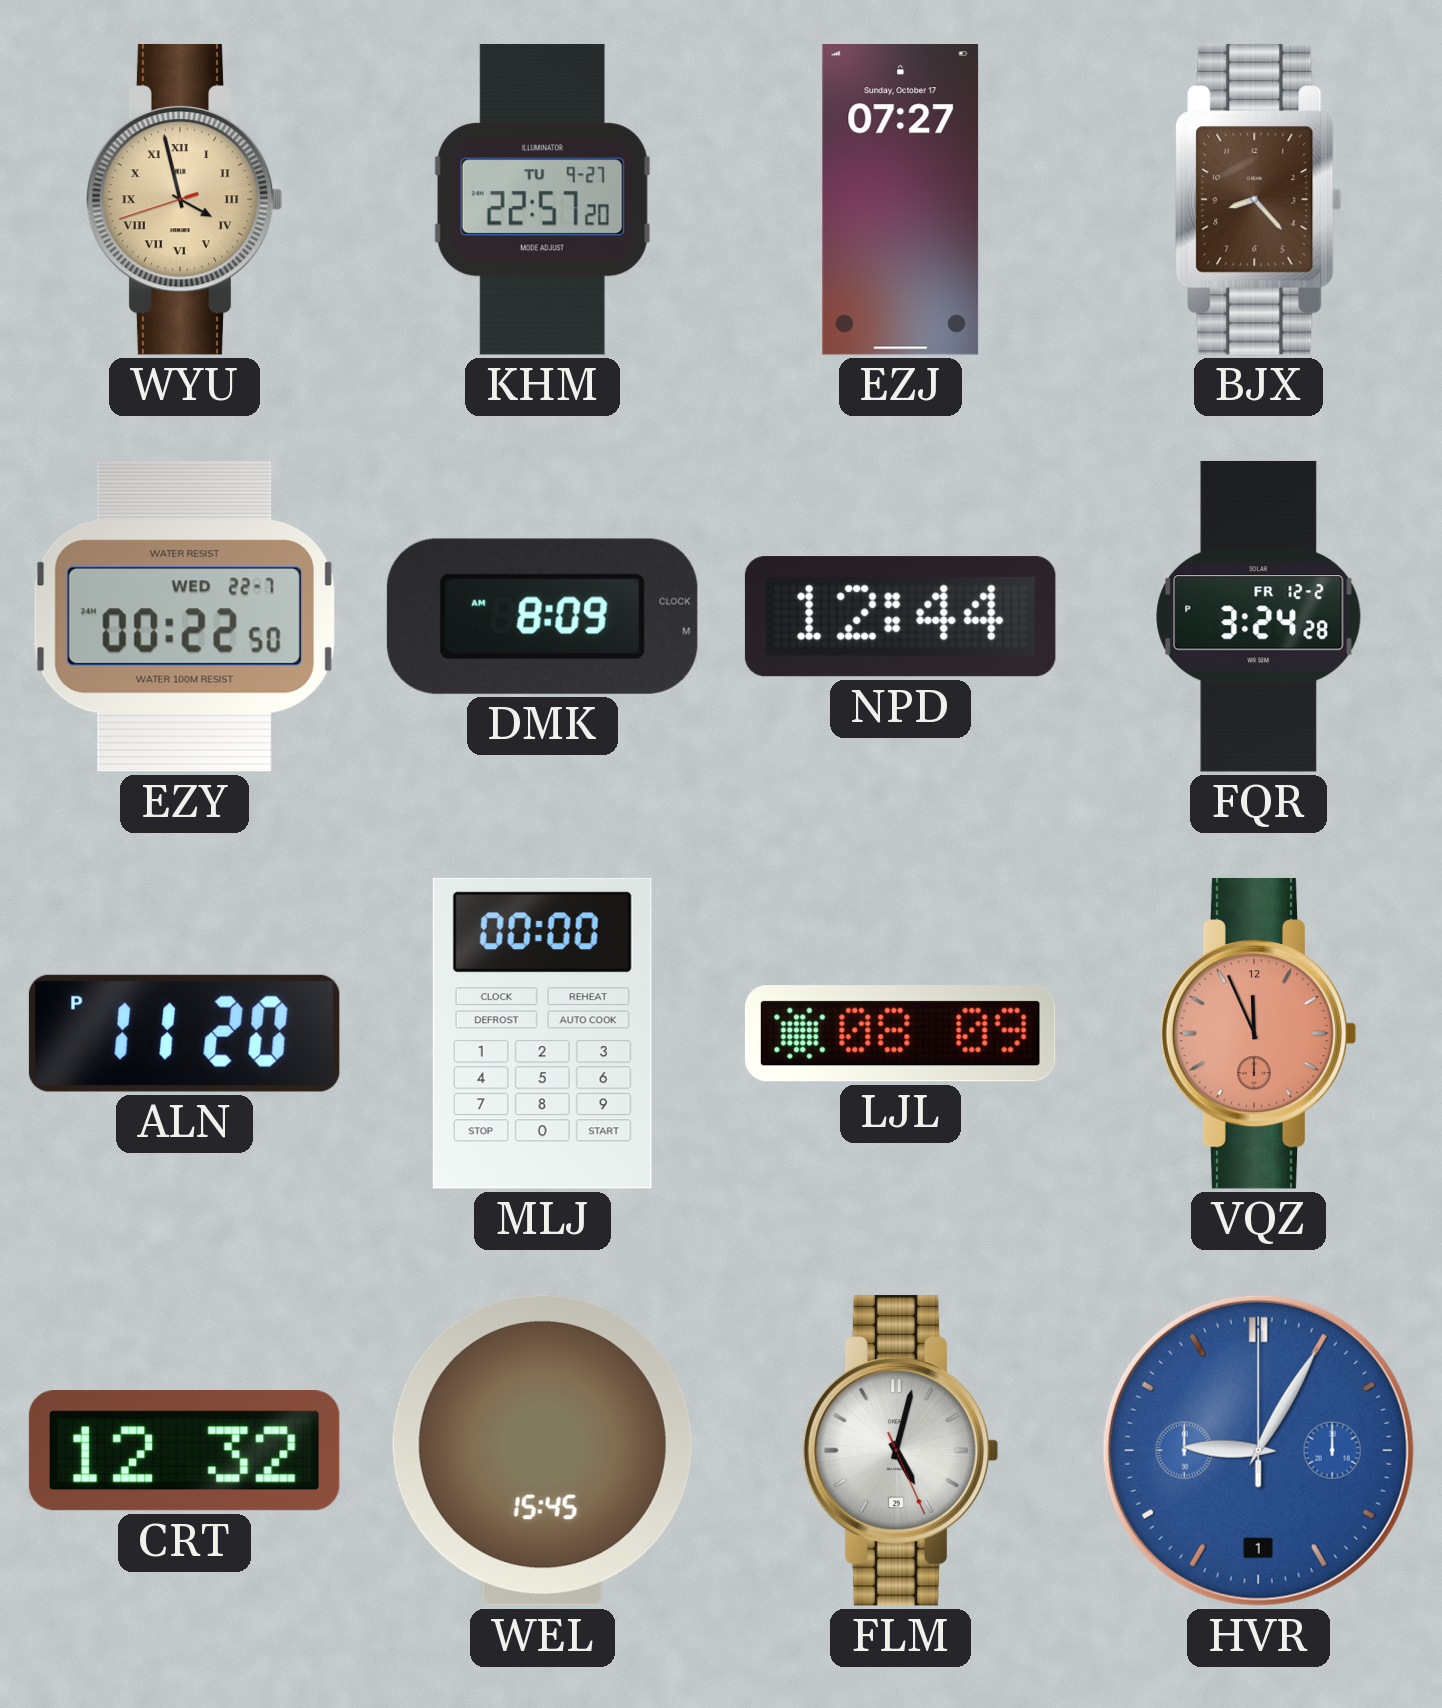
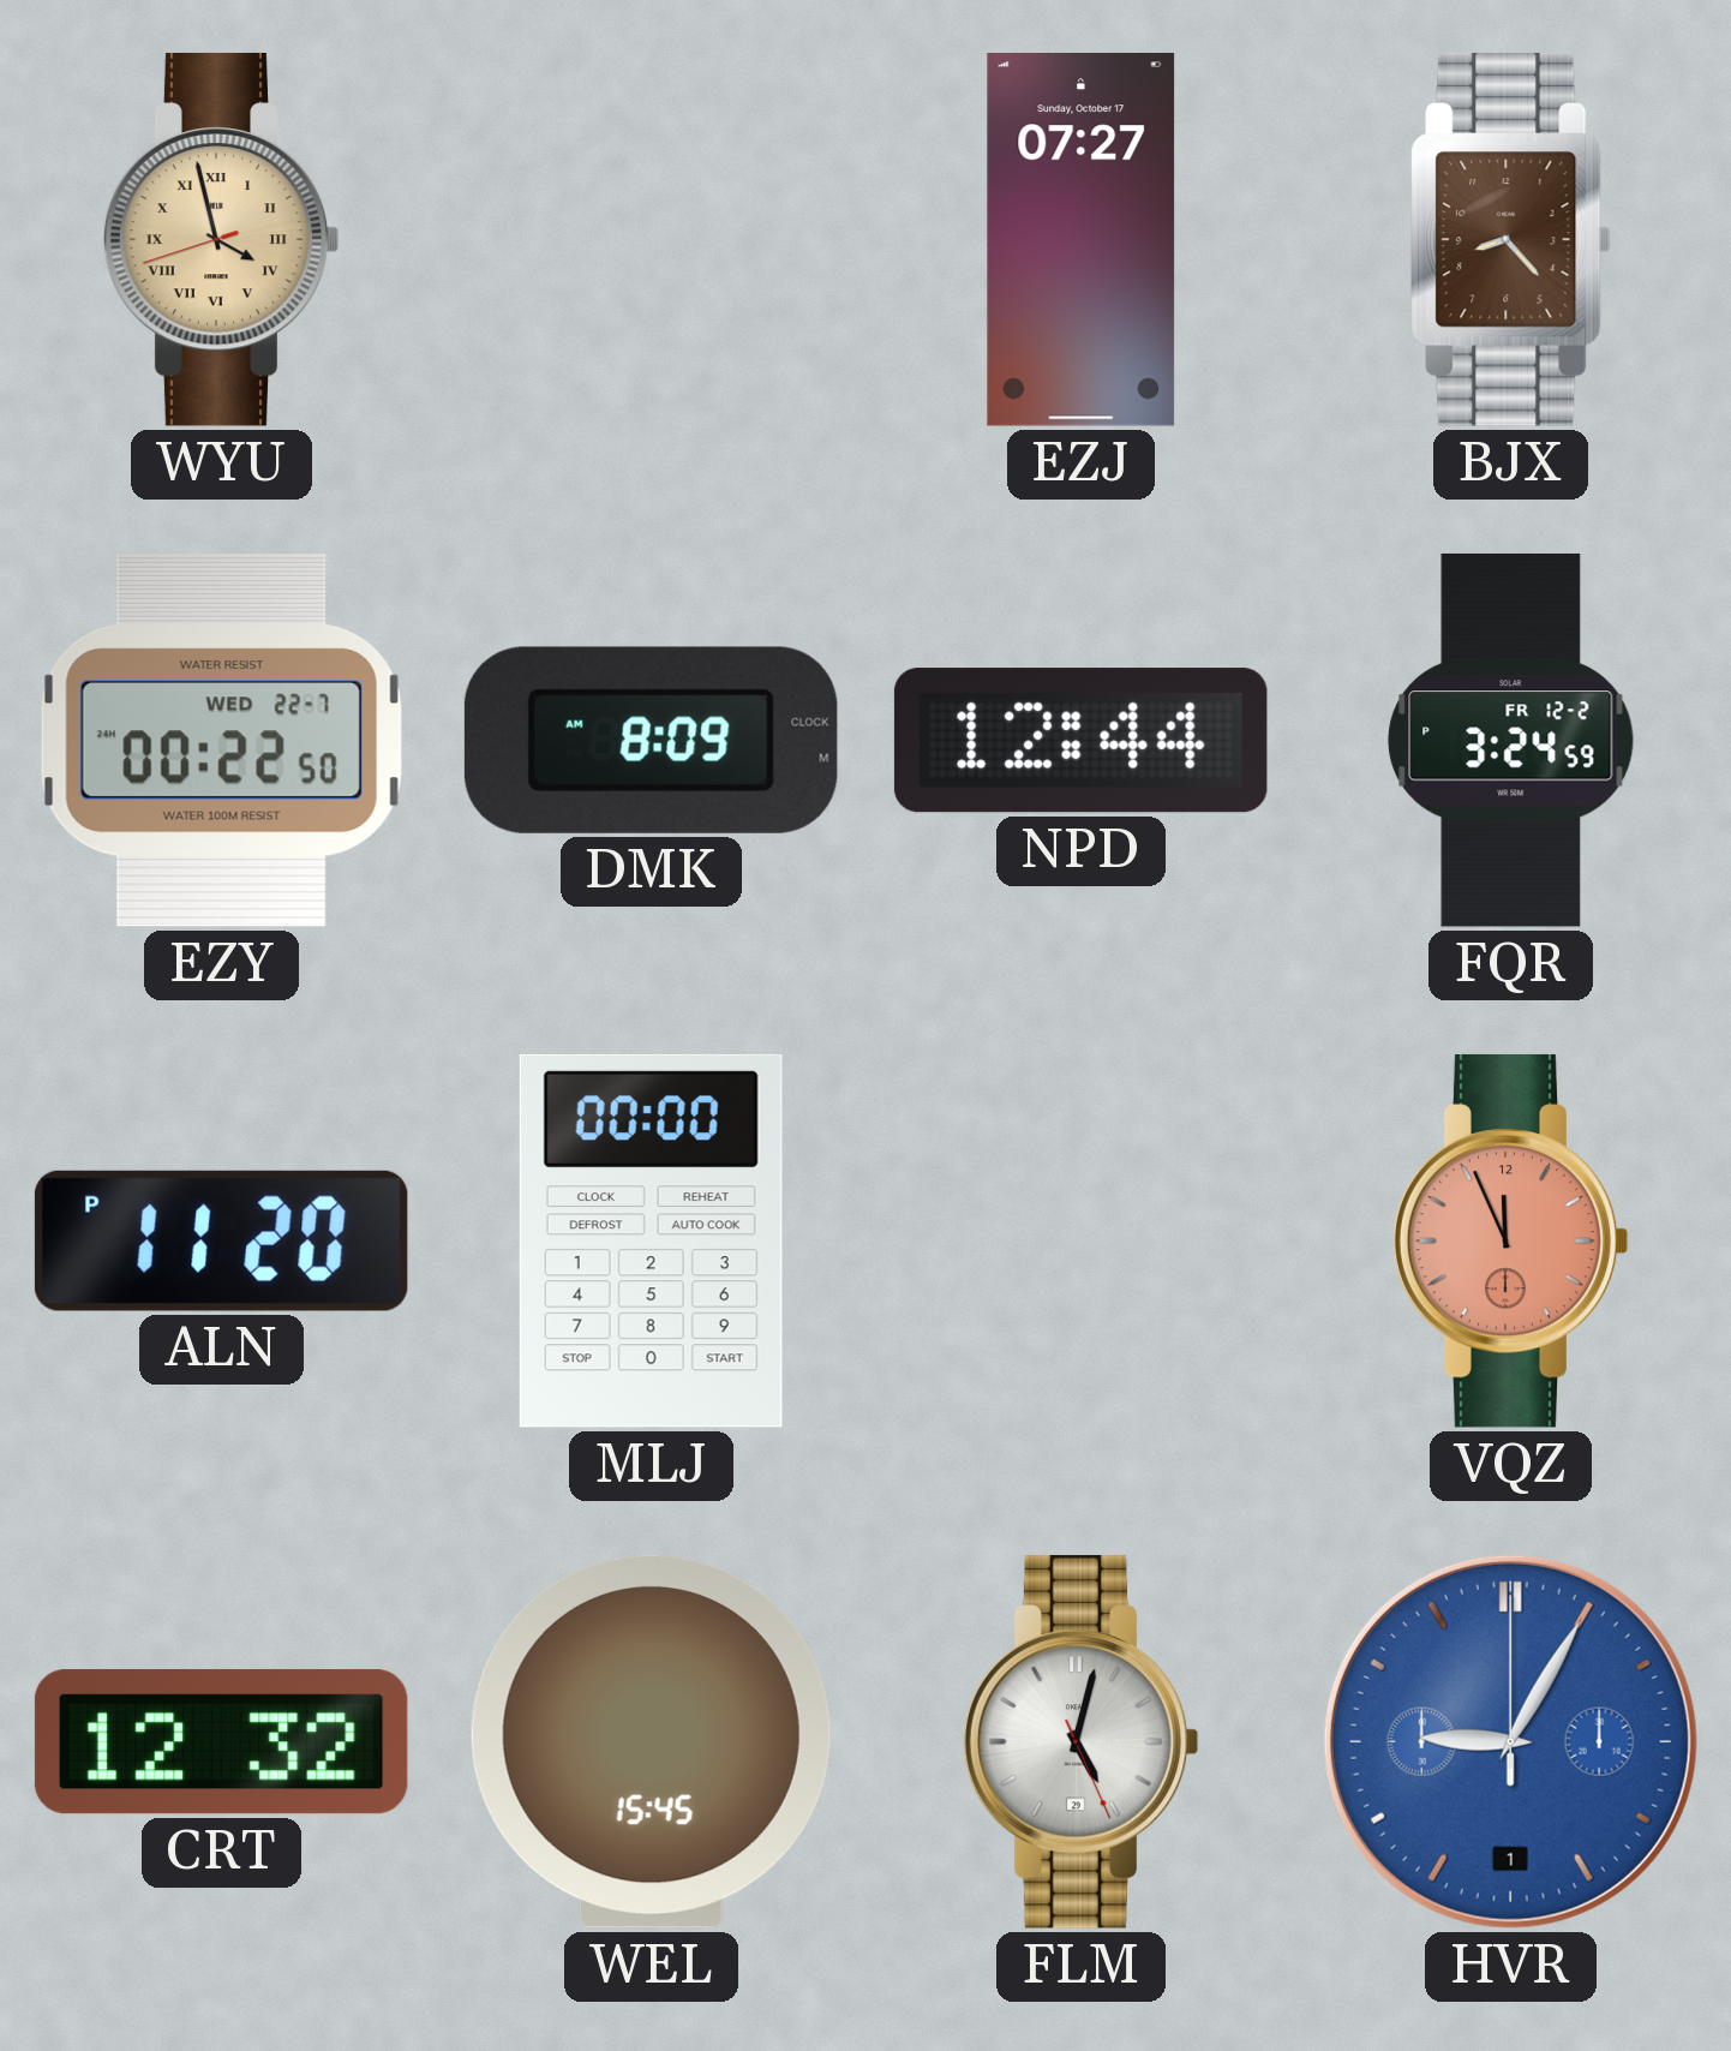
KHM: 22:57 -> none
FQR: 3:24:28 PM -> 3:24:59 PM
LJL: 08:09 -> none
